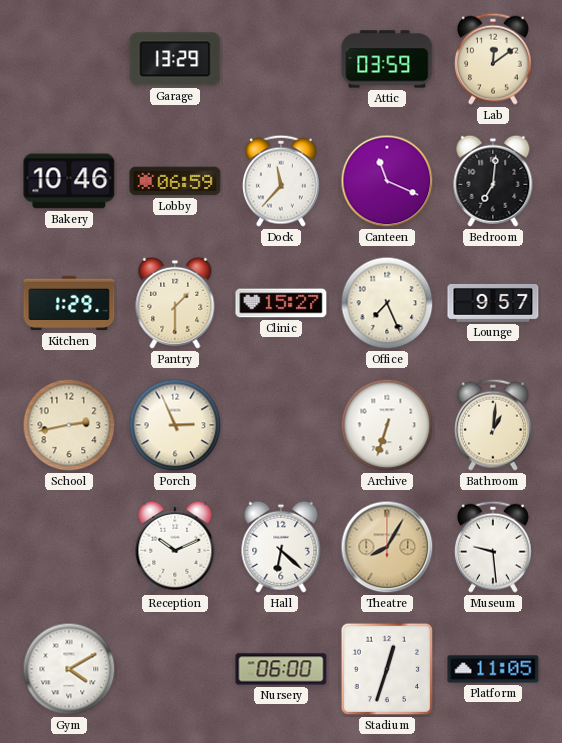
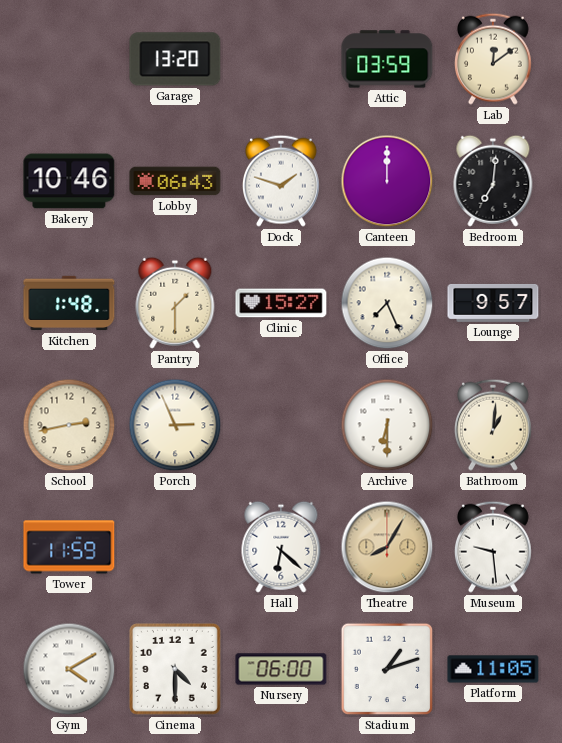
Garage: 13:29 -> 13:20
Lobby: 06:59 -> 06:43
Dock: 11:37 -> 1:48
Canteen: 11:19 -> 12:00
Kitchen: 1:29 -> 1:48
Archive: 6:33 -> 6:30
Tower: none -> 11:59
Reception: 10:11 -> none
Cinema: none -> 4:30
Stadium: 12:33 -> 1:12
